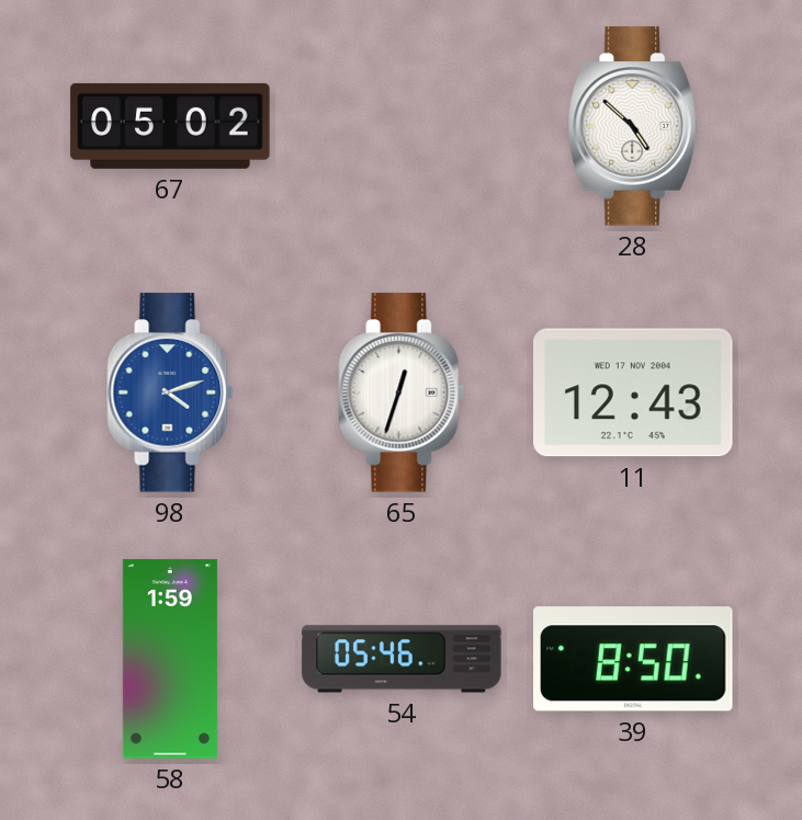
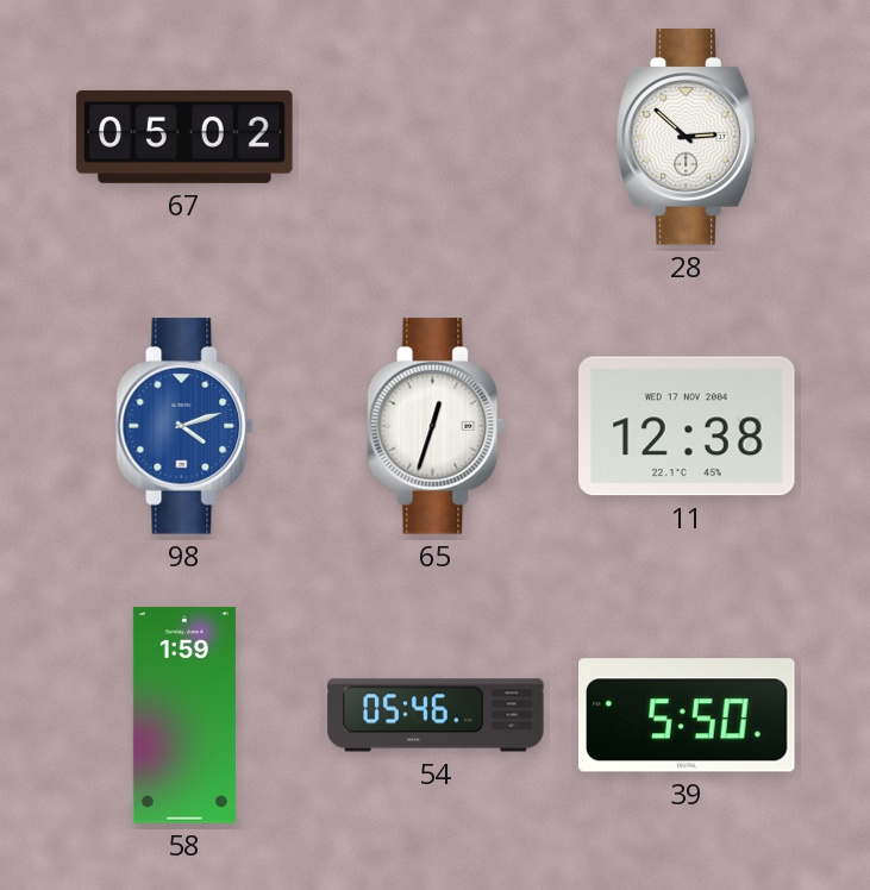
28: 4:52 -> 2:52
11: 12:43 -> 12:38
39: 8:50 -> 5:50
